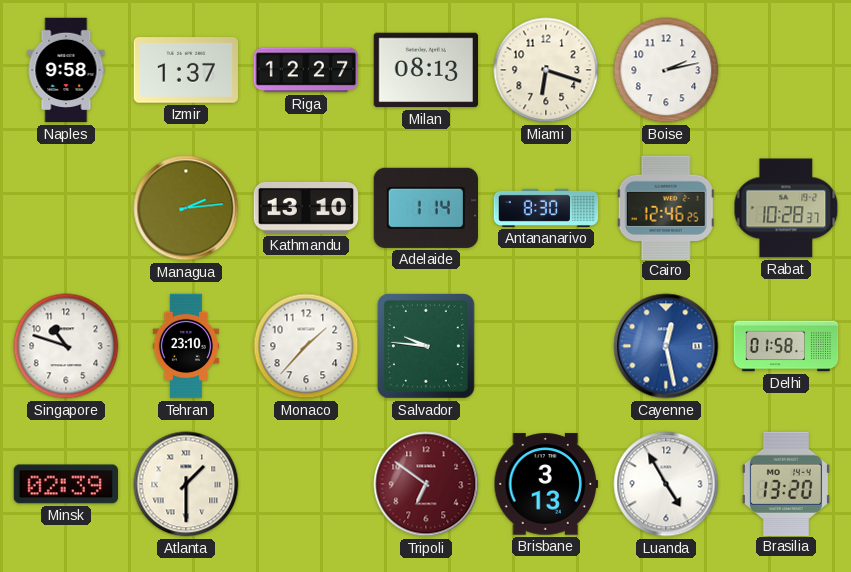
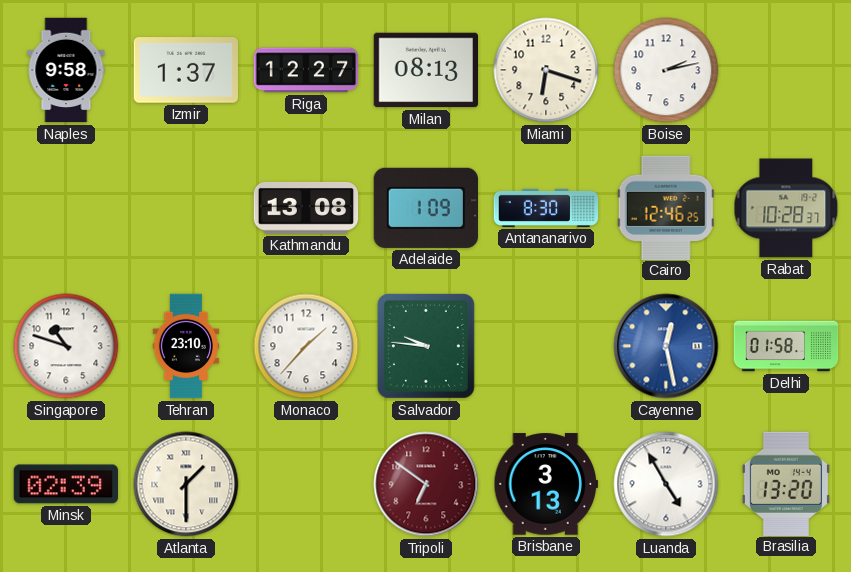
Managua: 2:14 -> none
Kathmandu: 13:10 -> 13:08
Adelaide: 1:14 -> 1:09
